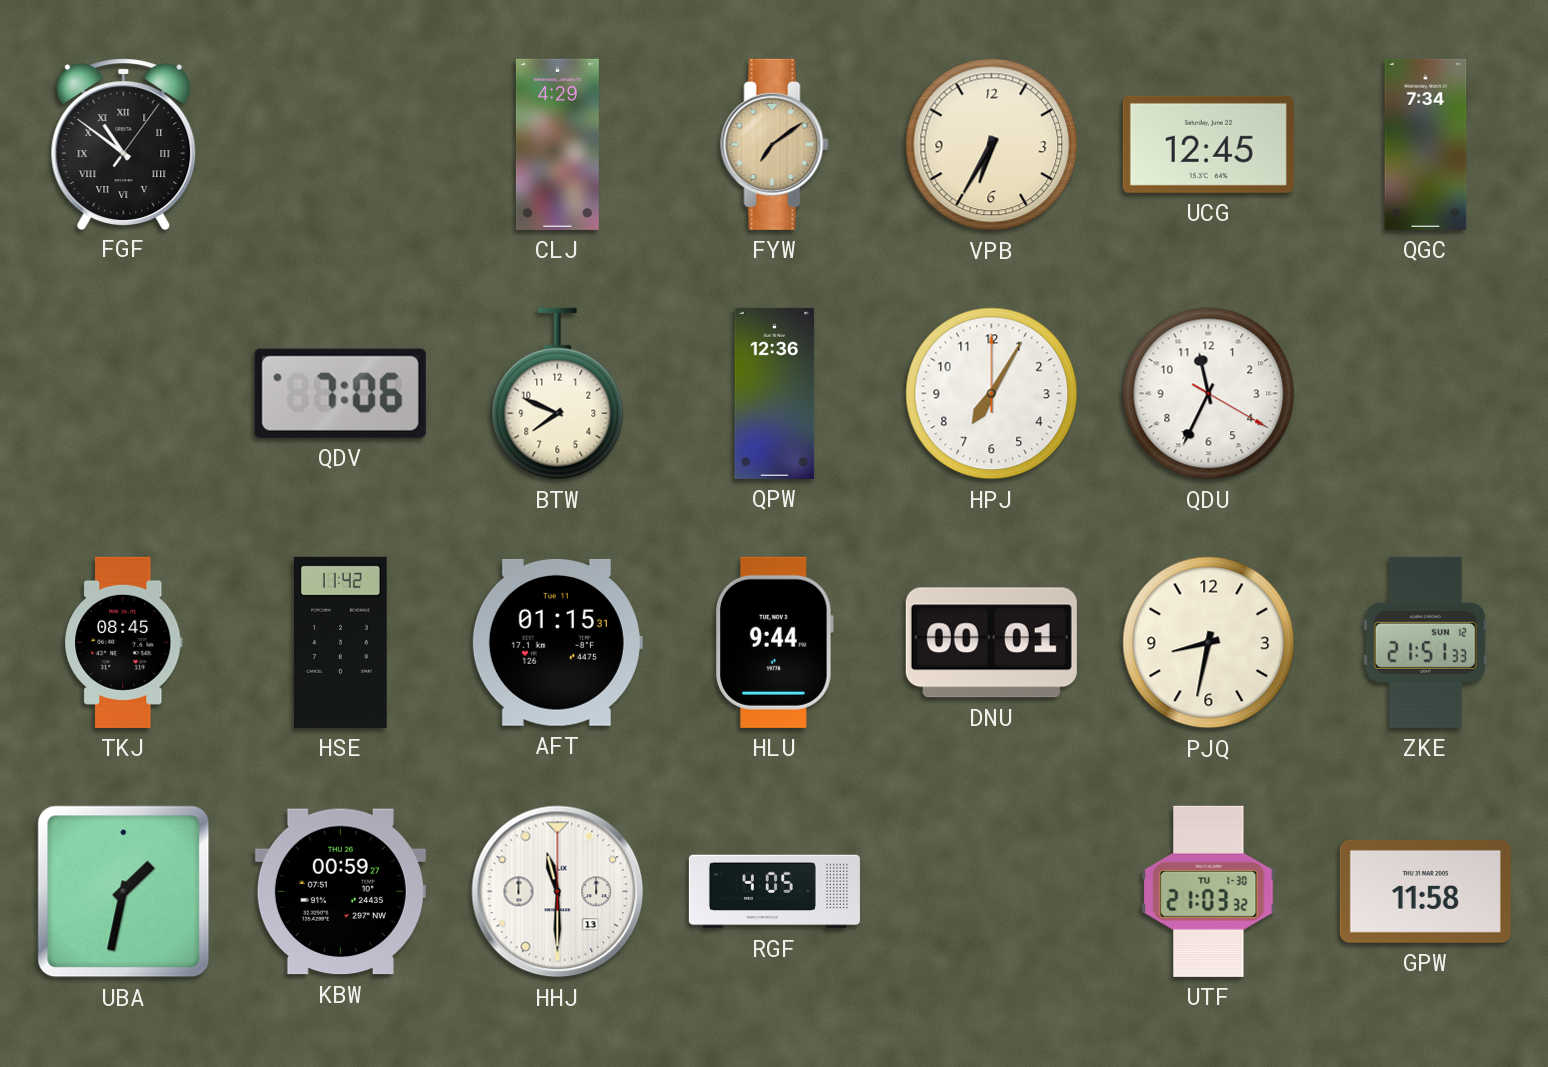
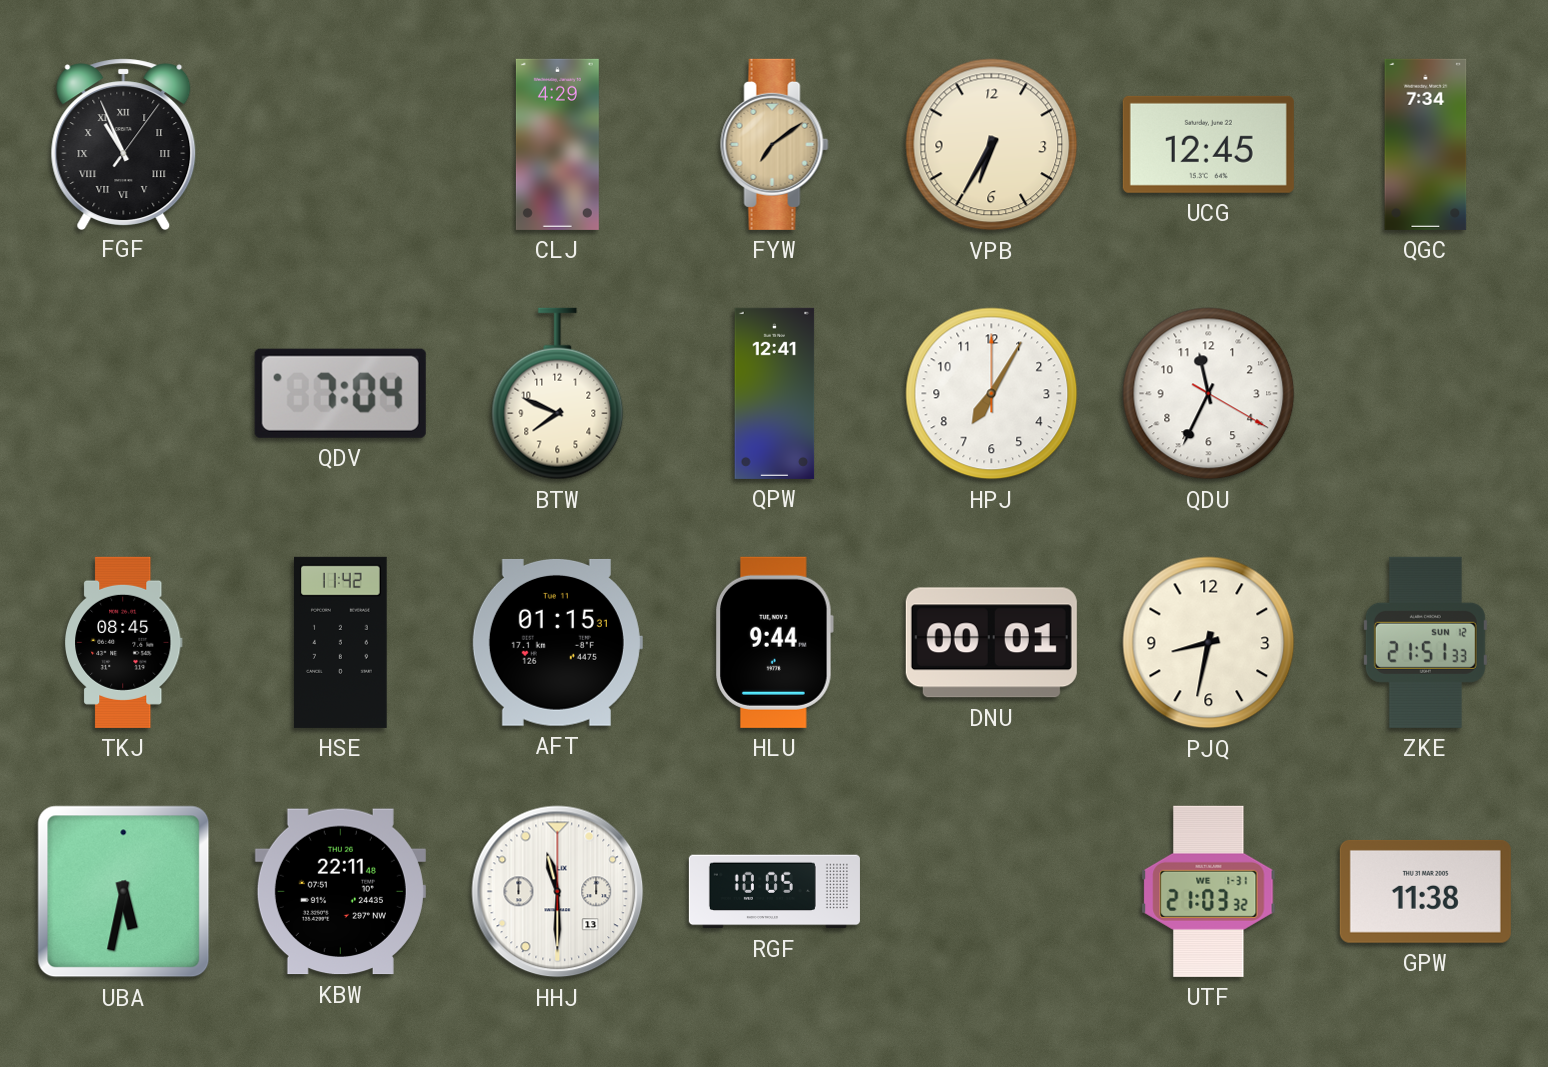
FGF: 10:51 -> 10:56
QDV: 7:06 -> 7:04
QPW: 12:36 -> 12:41
UBA: 1:32 -> 5:32
KBW: 00:59 -> 22:11
RGF: 4:05 -> 10:05
UTF date: TU 1-30 -> WE 1-31
GPW: 11:58 -> 11:38
